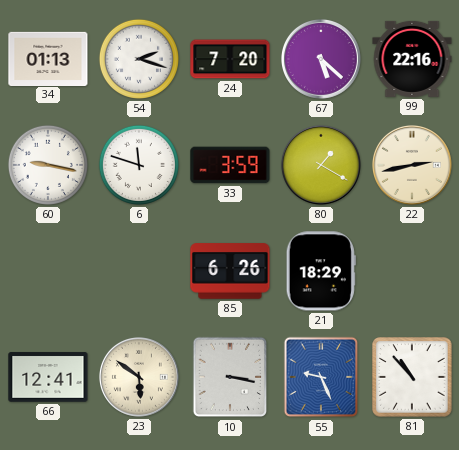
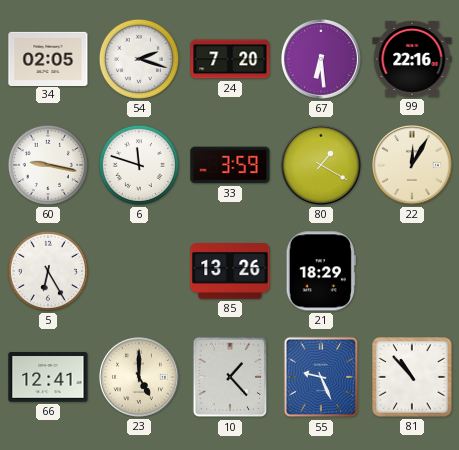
34: 01:13 -> 02:05
67: 5:22 -> 6:29
22: 2:43 -> 12:05
5: none -> 6:25
85: 6:26 -> 13:26
23: 5:51 -> 5:00
10: 3:17 -> 1:23
